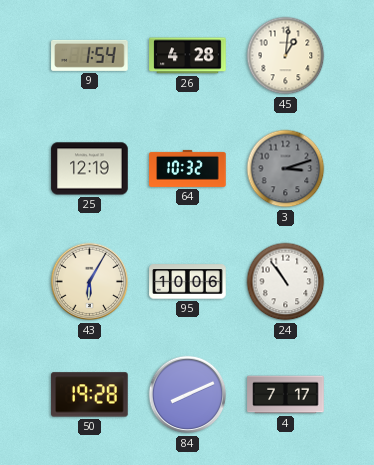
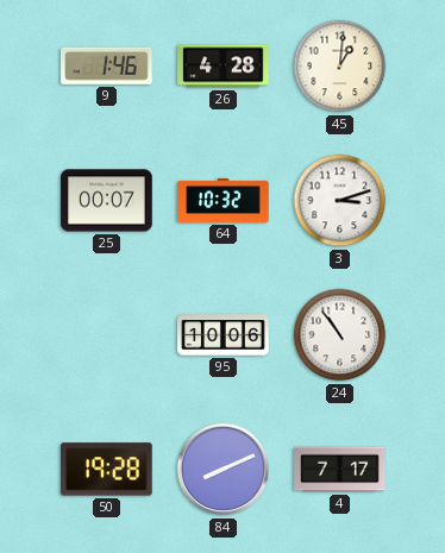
9: 1:54 -> 1:46
25: 12:19 -> 00:07
3 dial: grey -> white
43: 6:05 -> none
